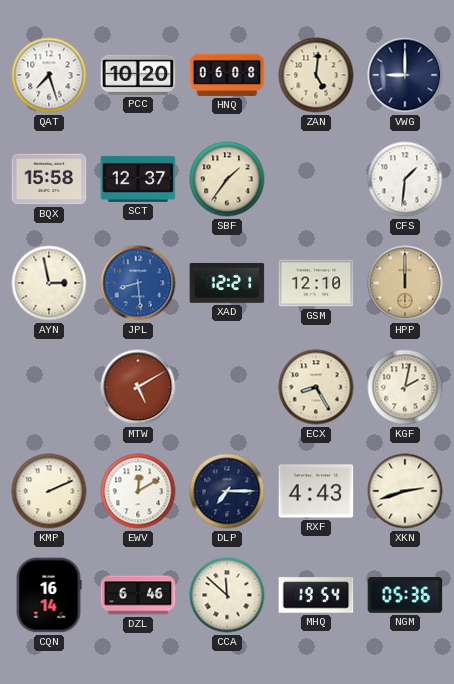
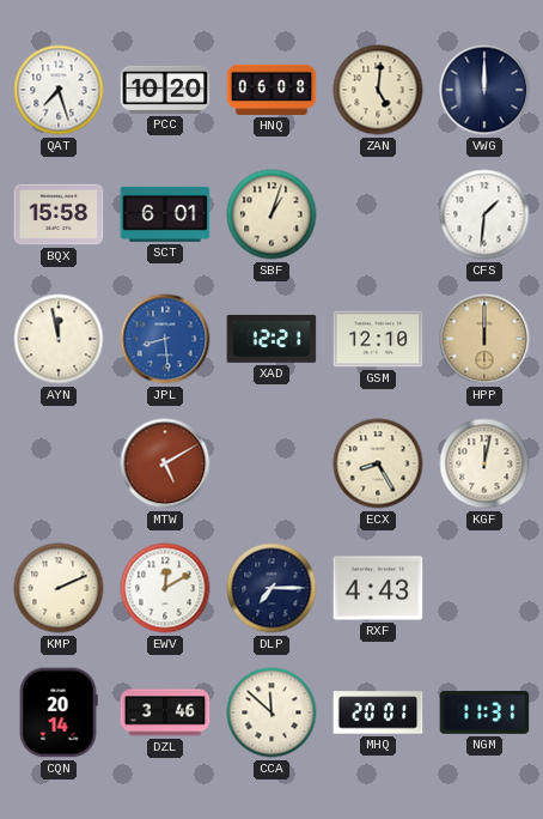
VWG: 9:00 -> 12:00
SCT: 12:37 -> 6:01
SBF: 1:36 -> 1:03
AYN: 2:58 -> 11:58
KGF: 2:02 -> 12:02
XKN: 2:42 -> none
CQN: 16:14 -> 20:14
DZL: 6:46 -> 3:46
MHQ: 19:54 -> 20:01
NGM: 05:36 -> 11:31
